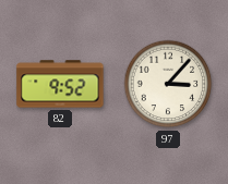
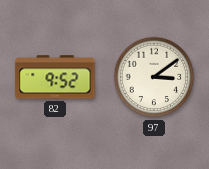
97: 3:07 -> 3:09
